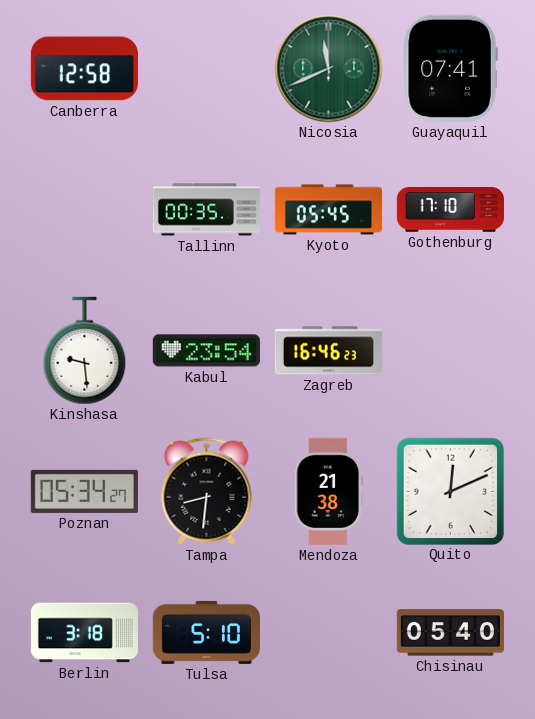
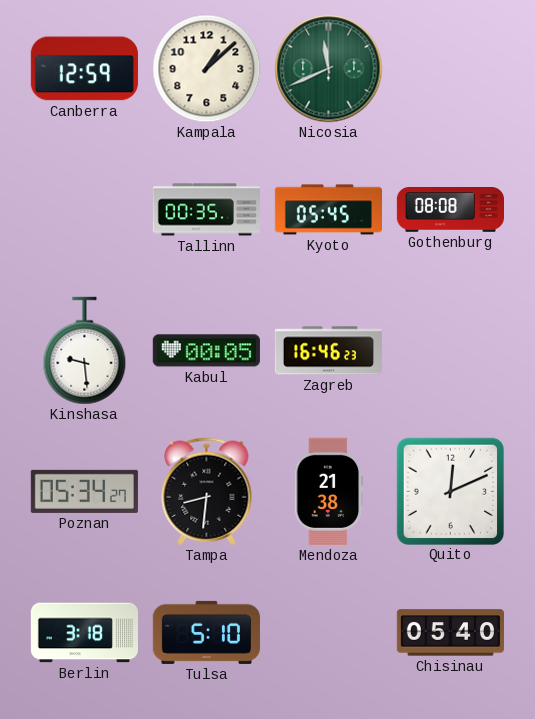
Canberra: 12:58 -> 12:59
Kampala: none -> 1:08
Guayaquil: 07:41 -> none
Gothenburg: 17:10 -> 08:08
Kabul: 23:54 -> 00:05
